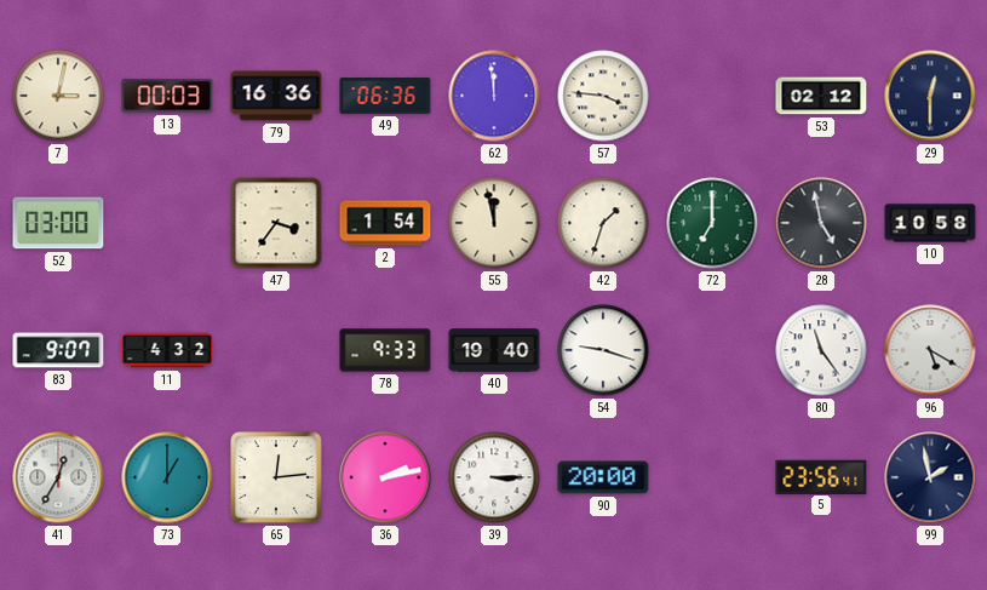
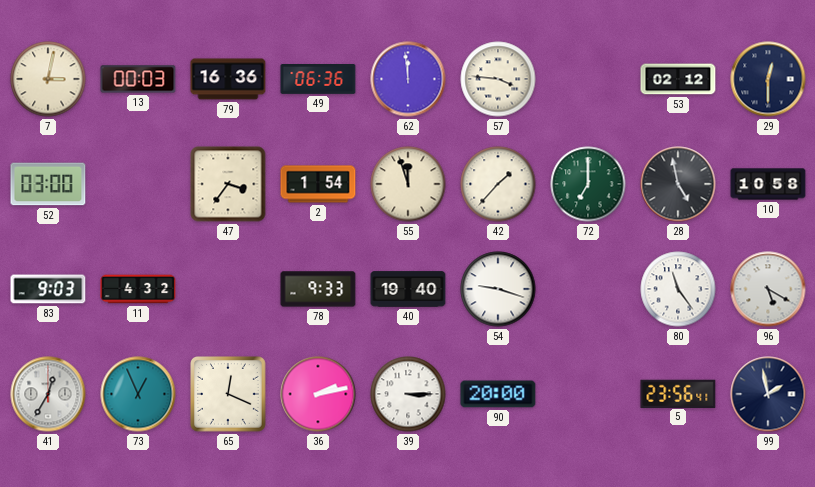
55: 11:58 -> 11:57
42: 1:33 -> 1:37
83: 9:07 -> 9:03
73: 1:00 -> 12:56
65: 12:14 -> 12:19
